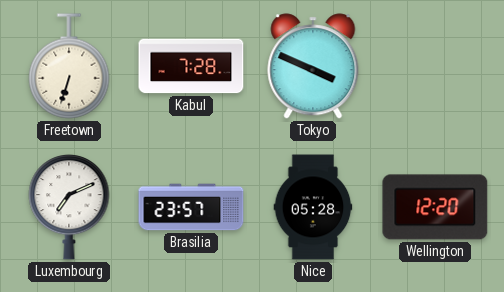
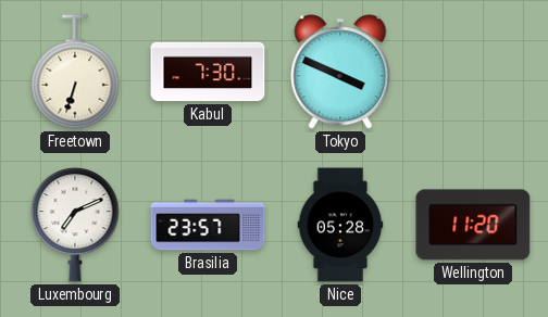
Kabul: 7:28 -> 7:30
Wellington: 12:20 -> 11:20
